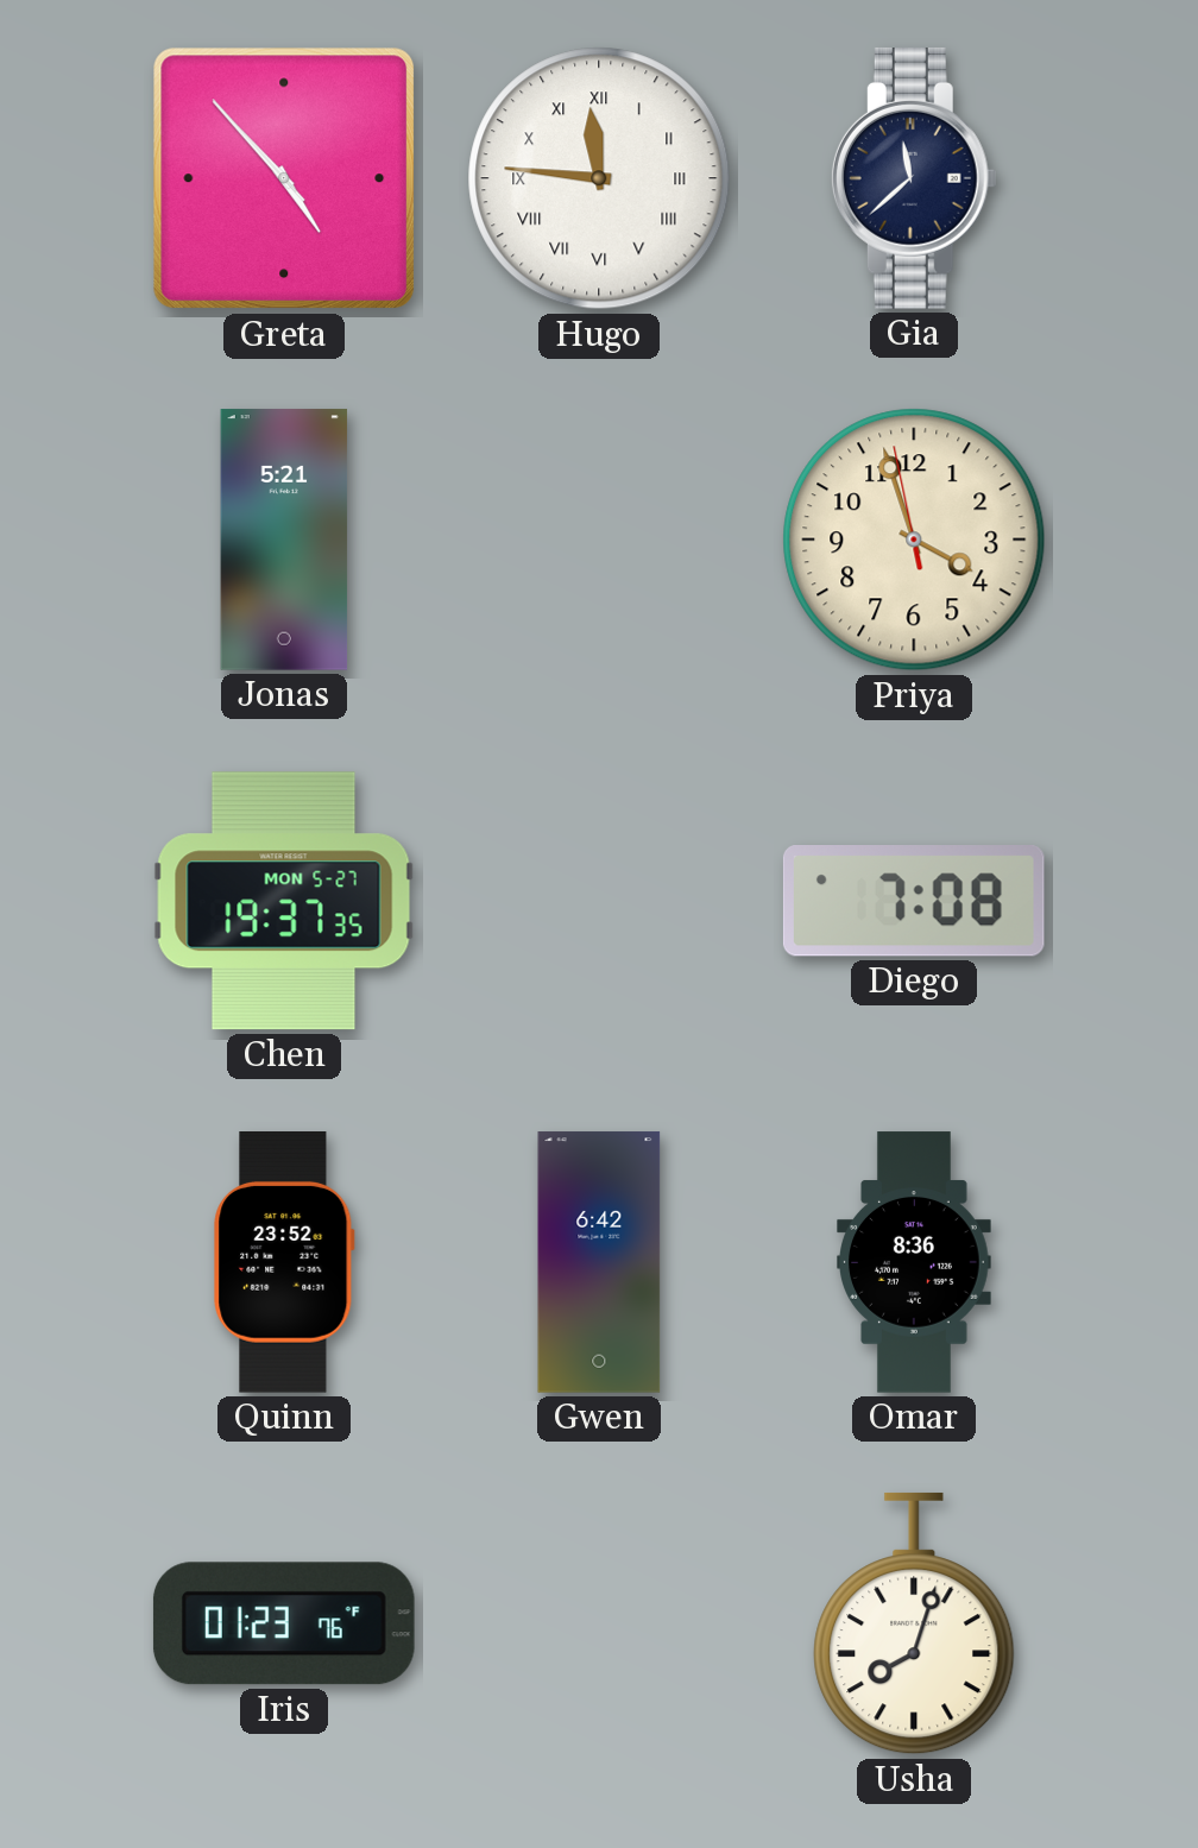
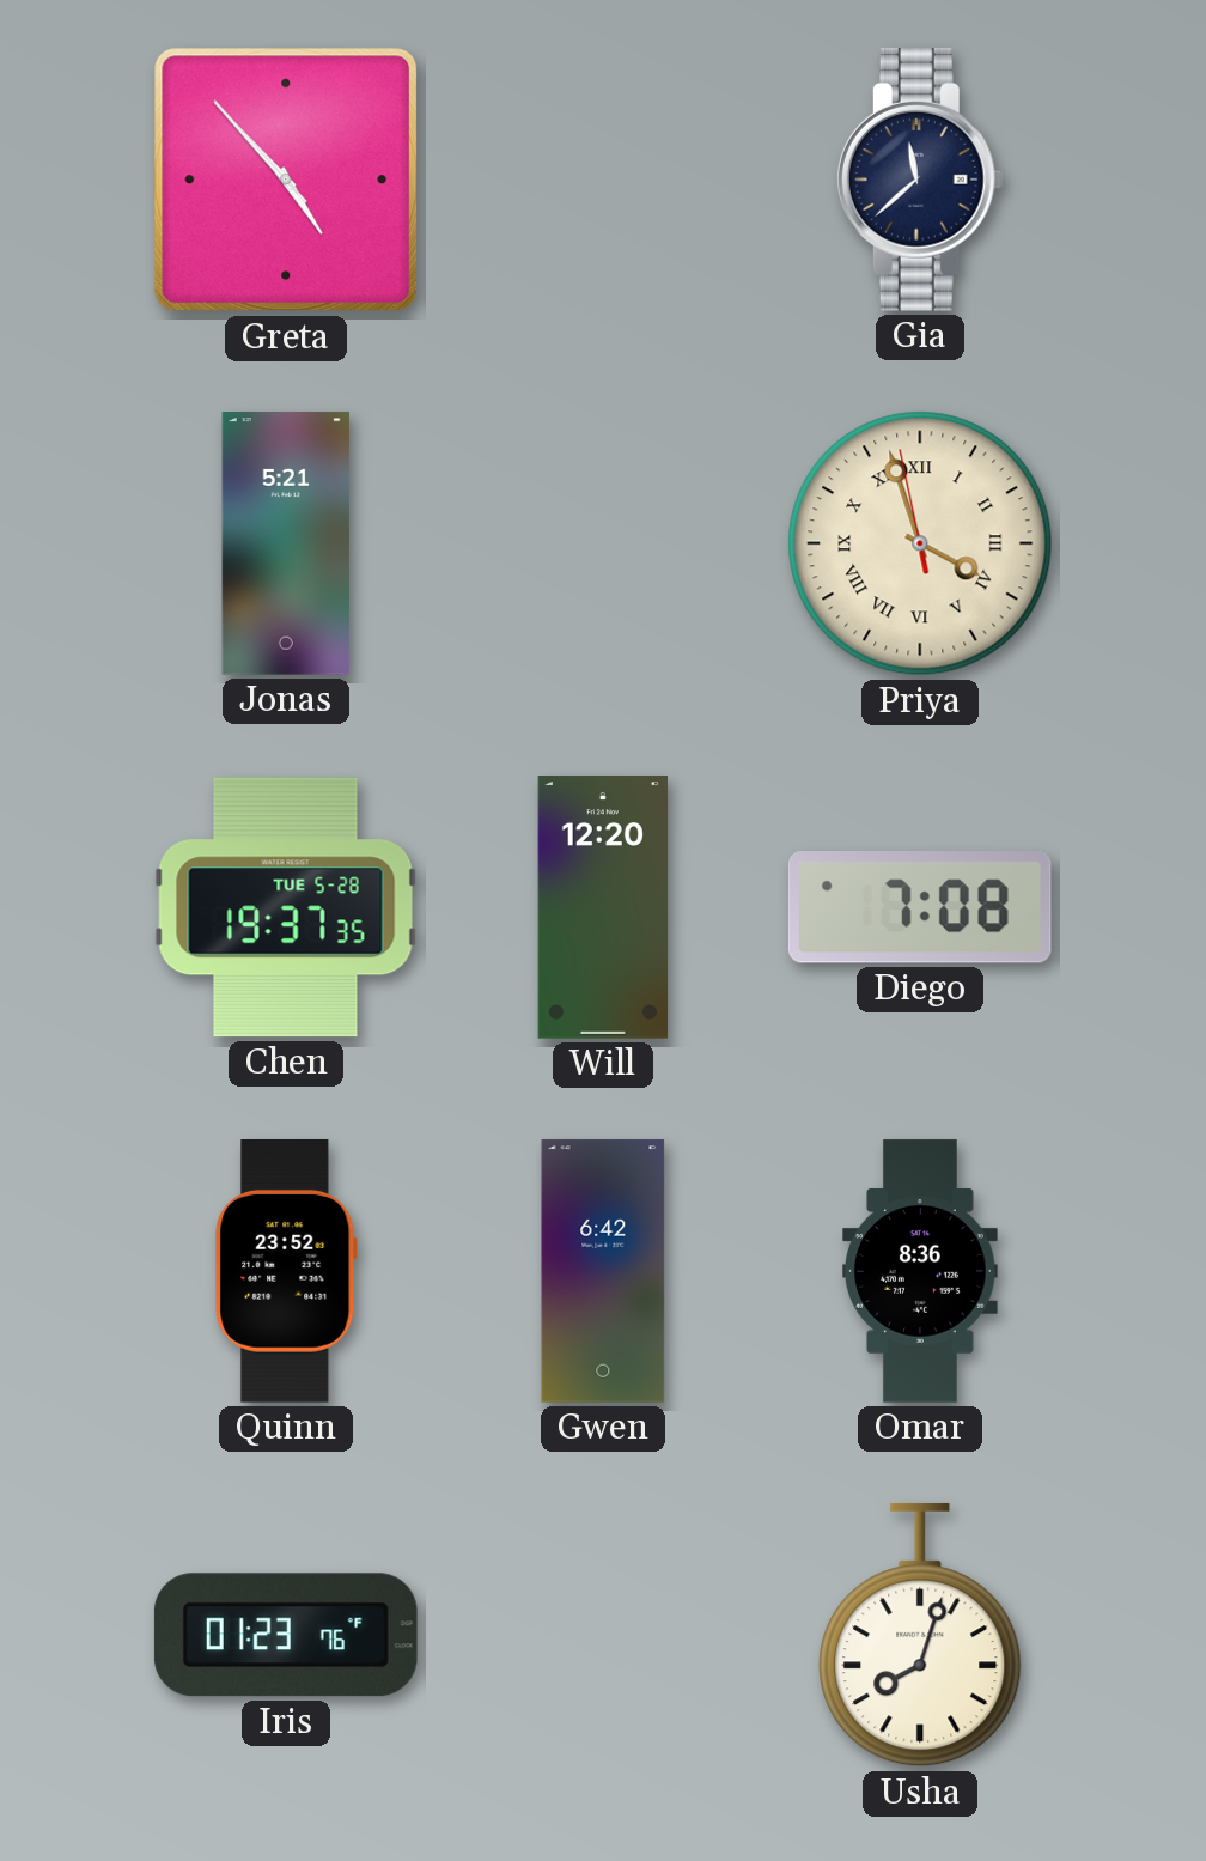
Hugo: 11:46 -> none
Priya numerals: Arabic -> Roman
Chen date: MON 5-27 -> TUE 5-28
Will: none -> 12:20
